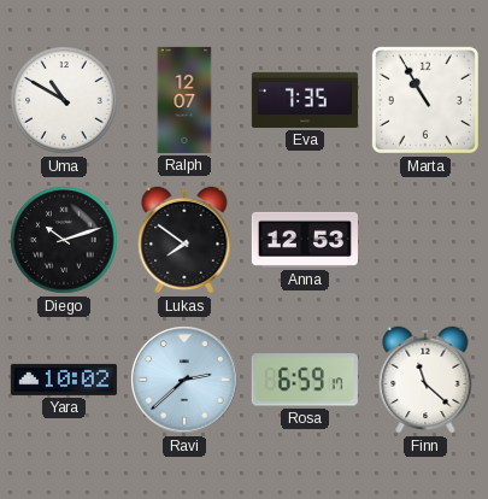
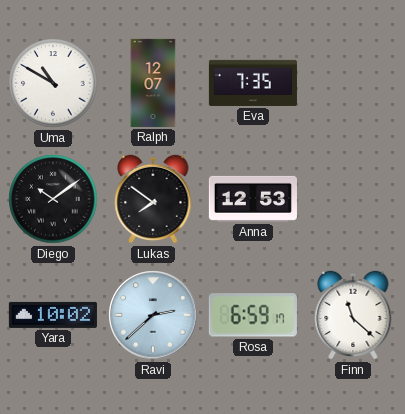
Marta: 10:55 -> none
Diego: 10:12 -> 10:09
